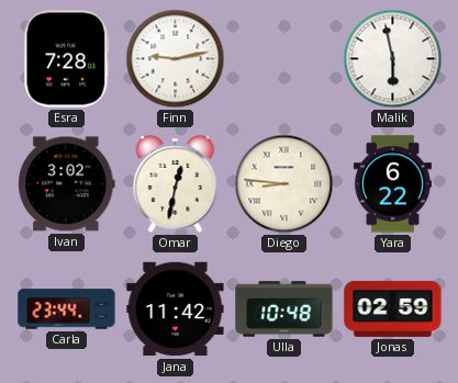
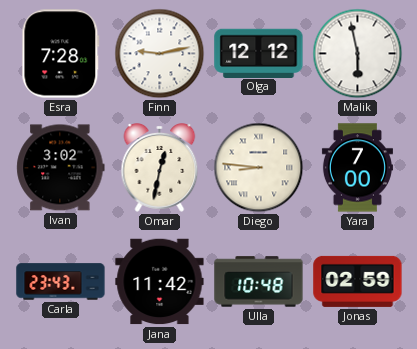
Olga: none -> 12:12
Yara: 6:22 -> 7:00
Carla: 23:44 -> 23:43
